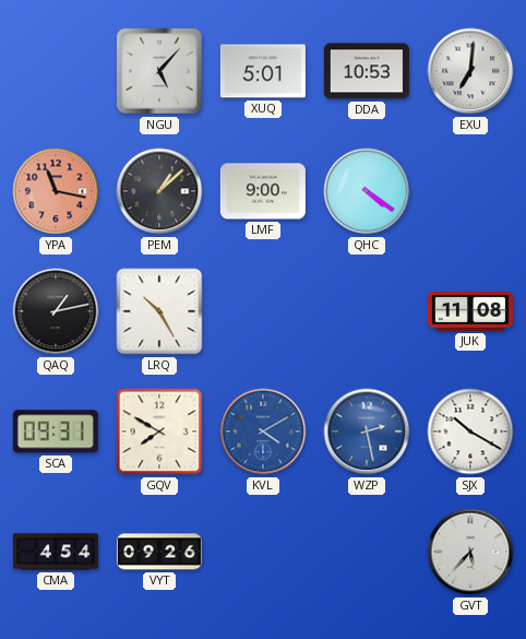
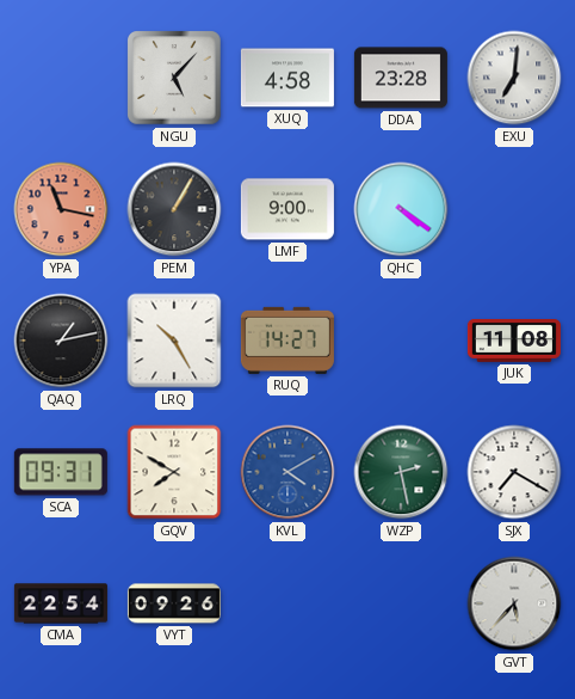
XUQ: 5:01 -> 4:58
DDA: 10:53 -> 23:28
PEM: 1:08 -> 1:05
RUQ: none -> 14:27
WZP dial: blue -> green
SJX: 10:20 -> 7:20
CMA: 4:54 -> 22:54
